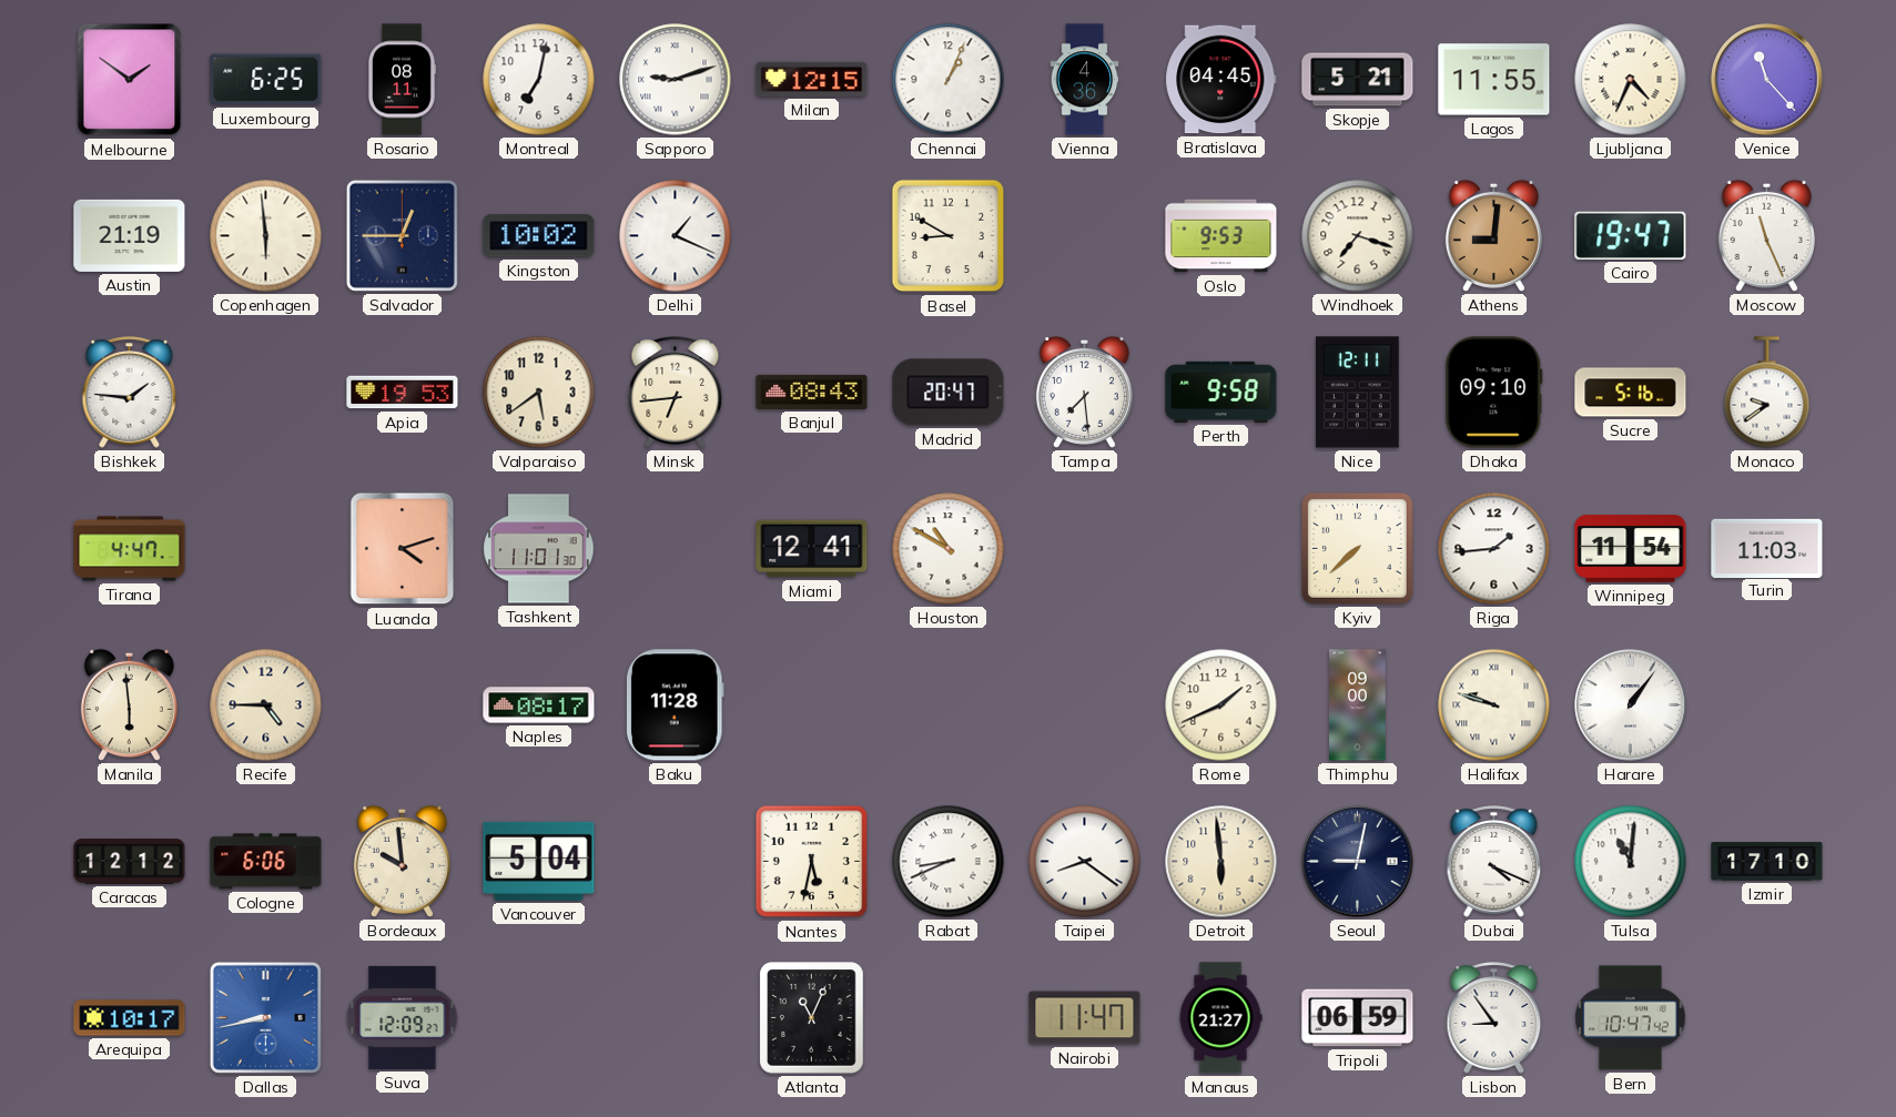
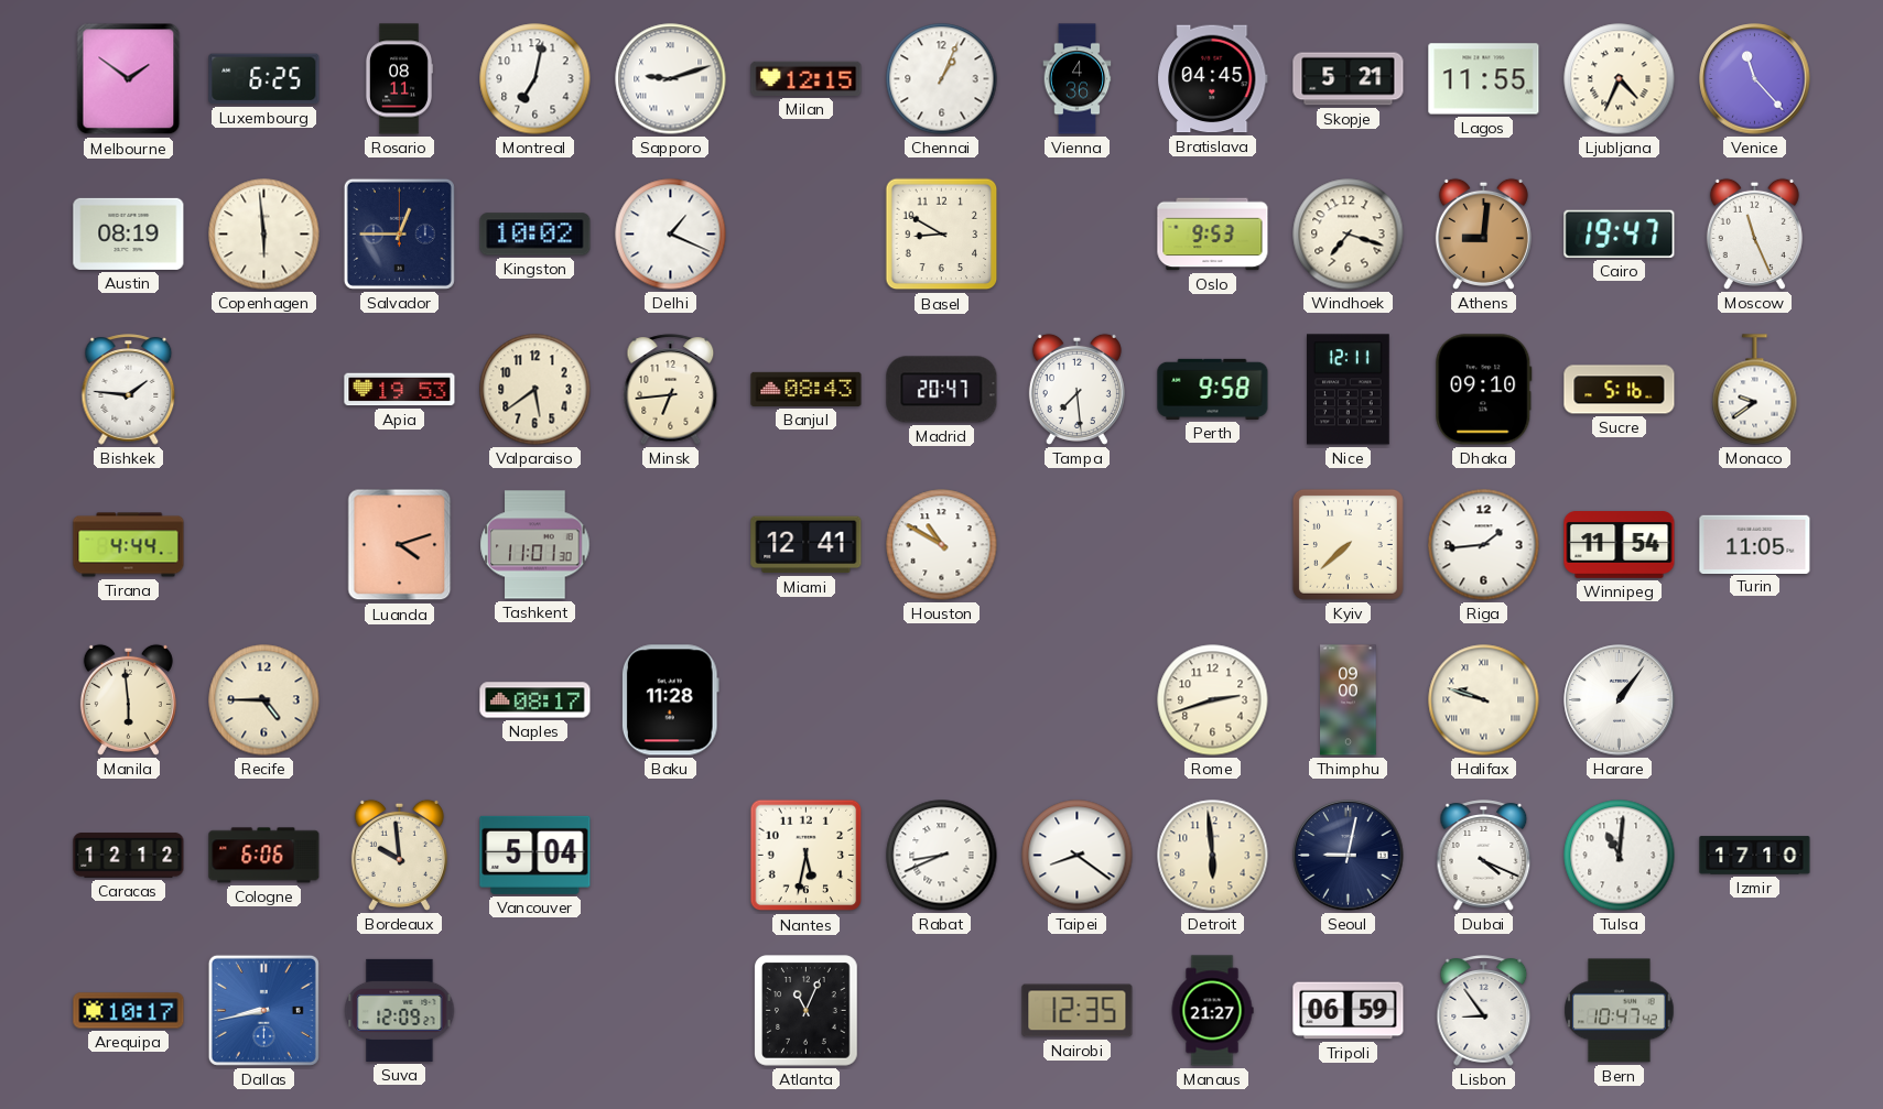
Austin: 21:19 -> 08:19
Tirana: 4:47 -> 4:44
Turin: 11:03 -> 11:05
Rome: 1:41 -> 2:42
Nairobi: 11:47 -> 12:35
